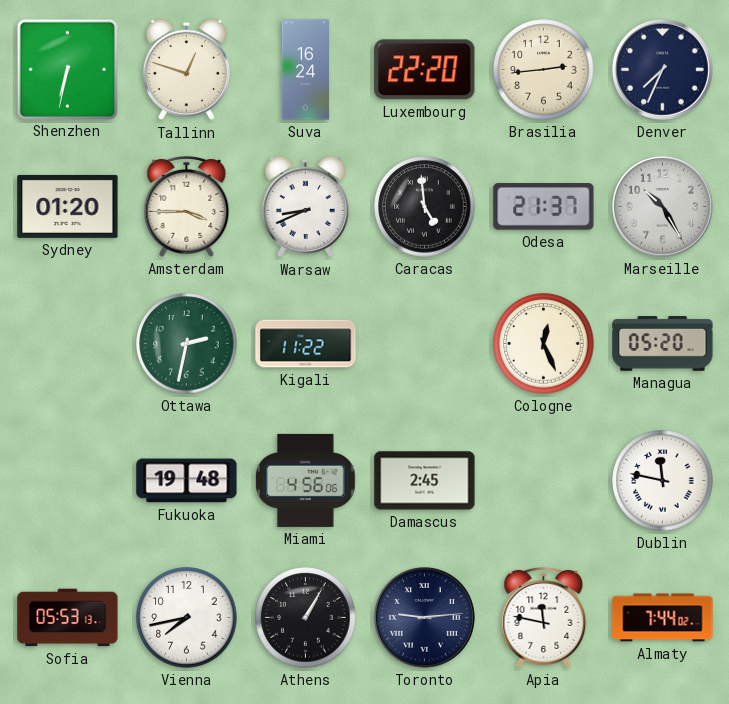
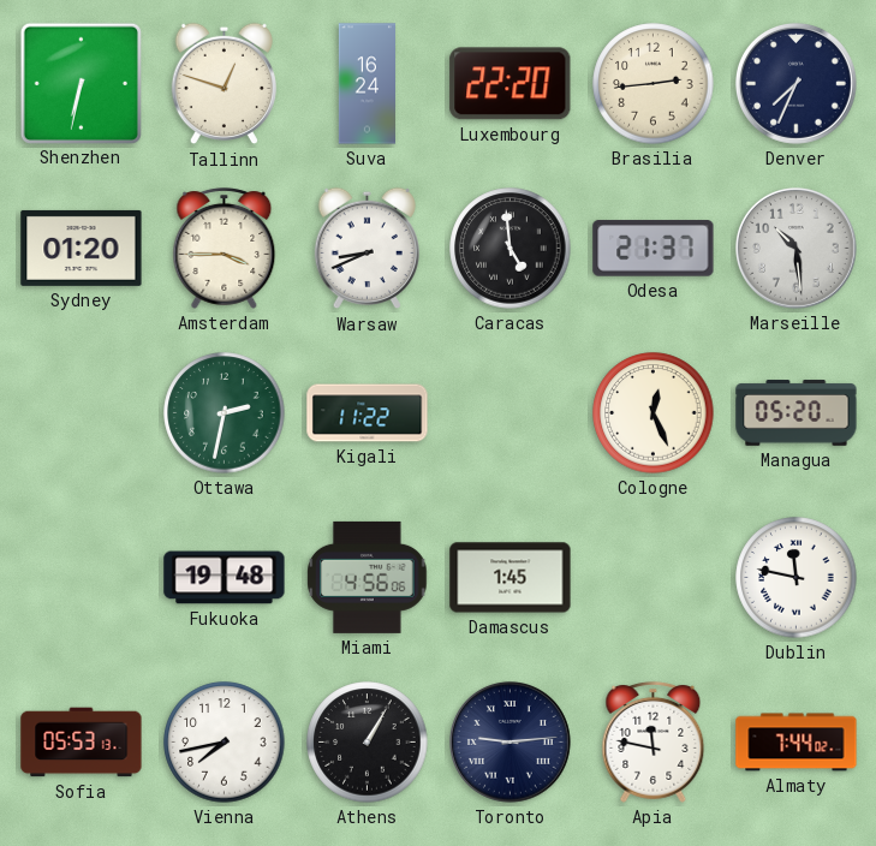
Marseille: 10:25 -> 10:29
Damascus: 2:45 -> 1:45
